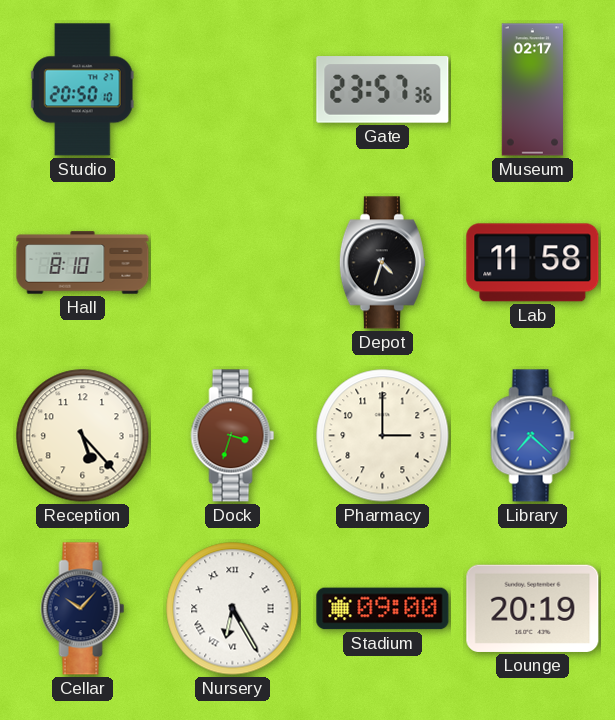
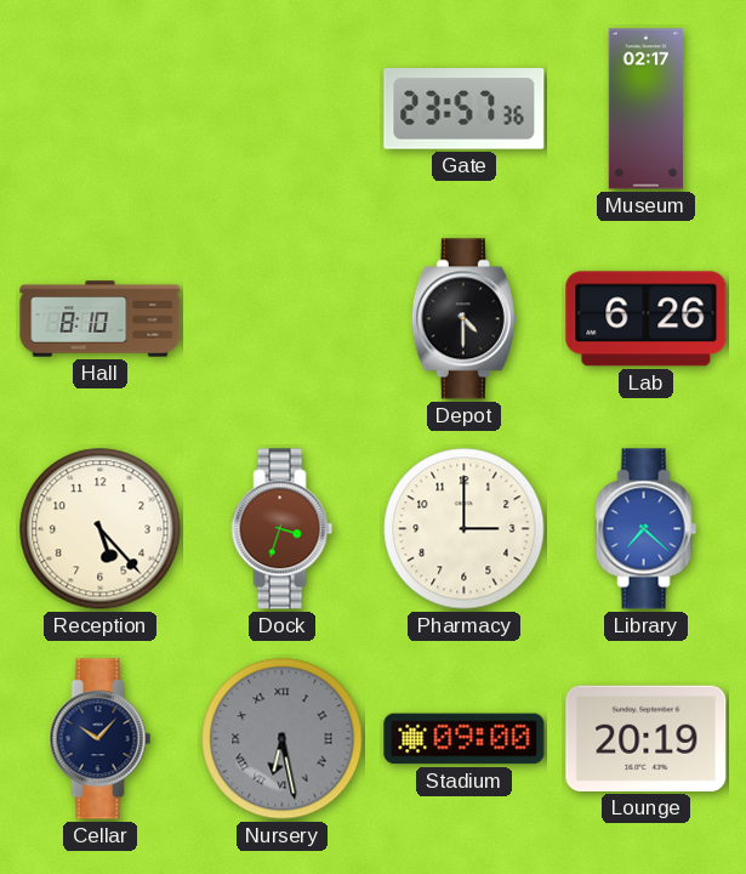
Studio: 20:50 -> none
Depot: 4:33 -> 4:30
Lab: 11:58 -> 6:26
Nursery: 6:25 -> 6:28
Nursery dial: white -> grey
